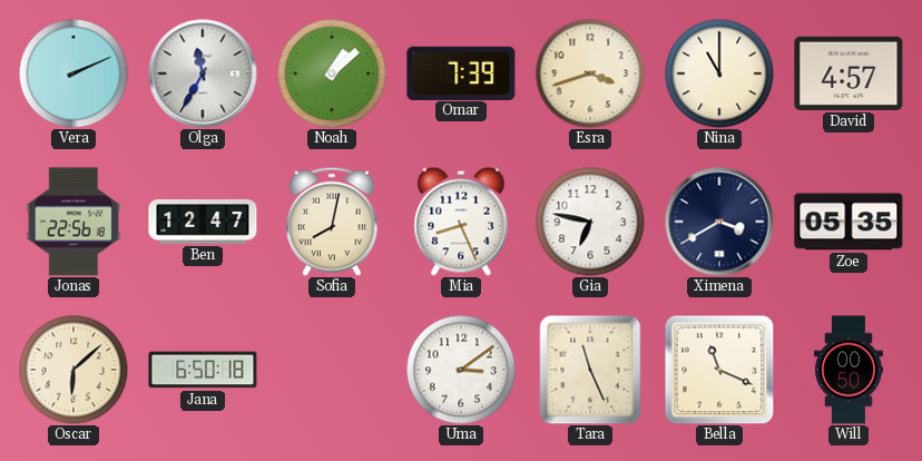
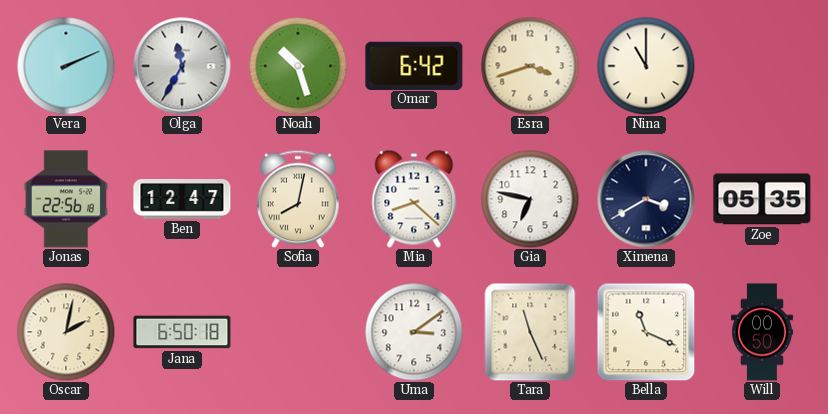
Noah: 1:08 -> 10:27
Omar: 7:39 -> 6:42
David: 4:57 -> none
Mia: 8:26 -> 8:22
Oscar: 6:08 -> 2:02
